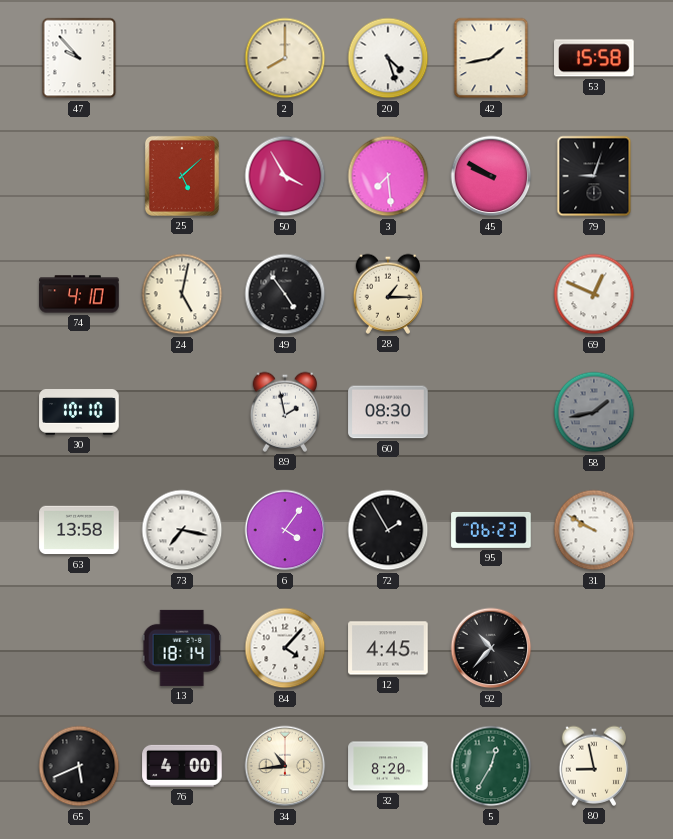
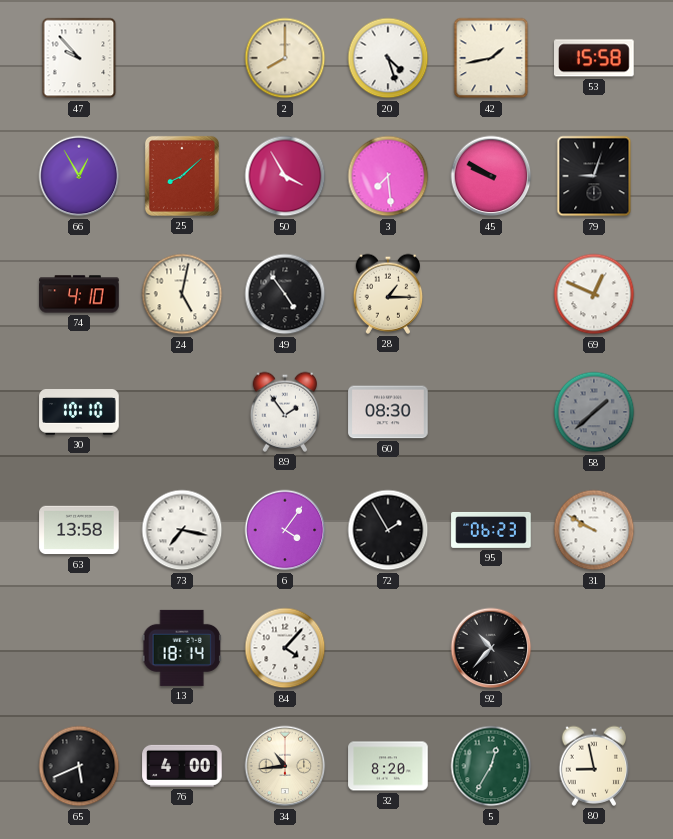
66: none -> 12:55
25: 5:08 -> 8:08
89: 1:58 -> 1:54
58: 1:43 -> 1:38
12: 4:45 -> none
